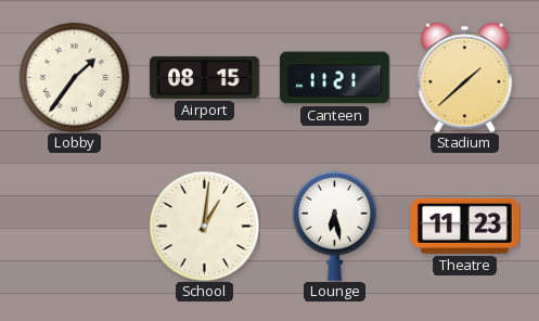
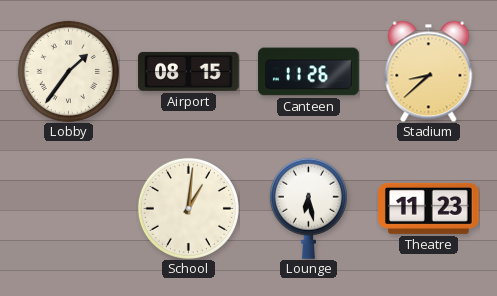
Canteen: 11:21 -> 11:26
Stadium: 1:38 -> 8:38
